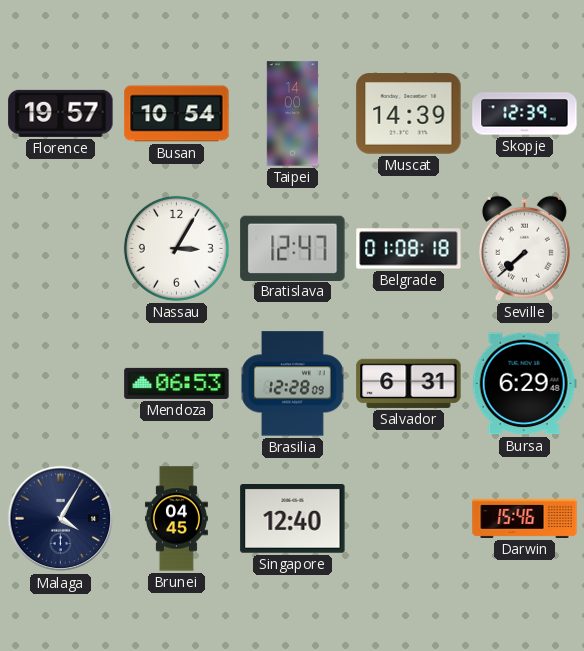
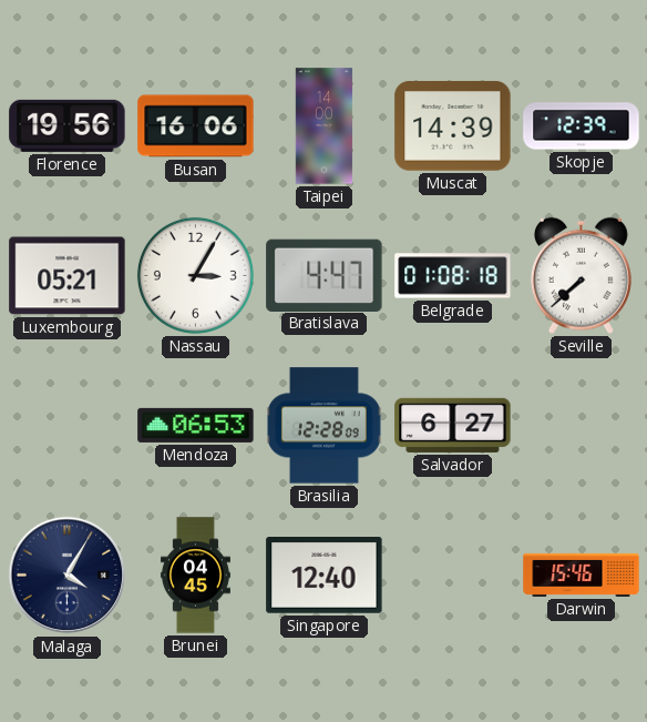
Florence: 19:57 -> 19:56
Busan: 10:54 -> 16:06
Luxembourg: none -> 05:21
Bratislava: 12:47 -> 4:47
Salvador: 6:31 -> 6:27
Bursa: 6:29 -> none
